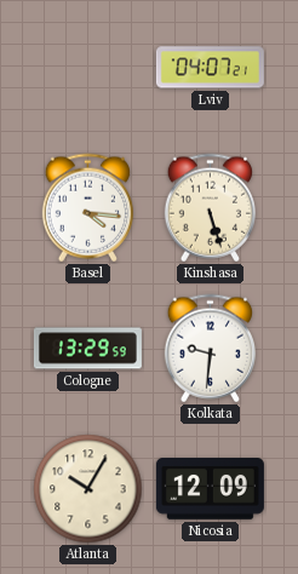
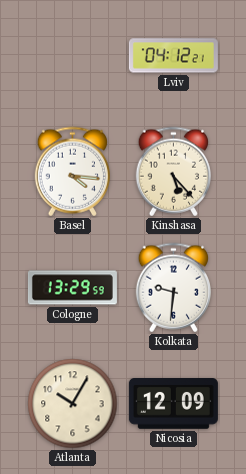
Lviv: 04:07 -> 04:12
Kinshasa: 5:27 -> 5:23
